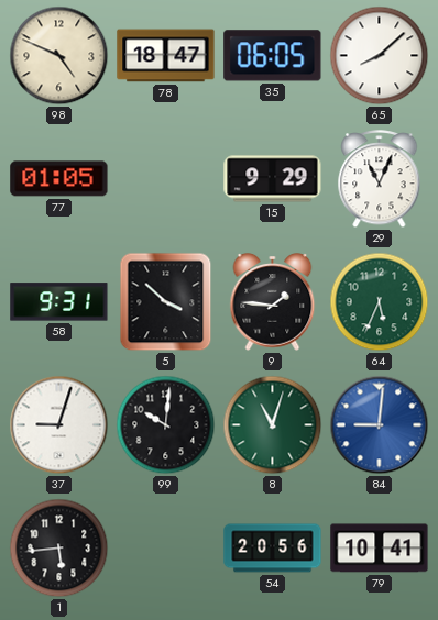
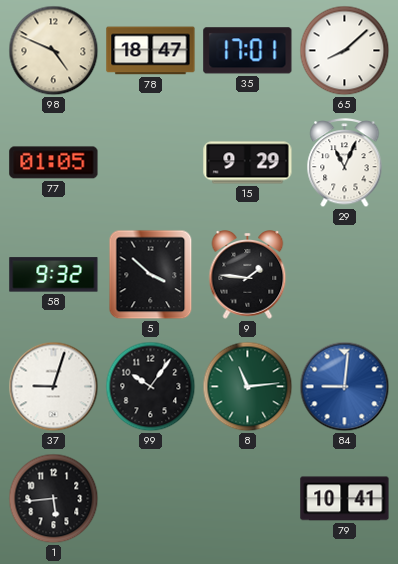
35: 06:05 -> 17:01
58: 9:31 -> 9:32
64: 5:34 -> none
99: 10:01 -> 10:06
8: 11:03 -> 11:14
54: 20:56 -> none
